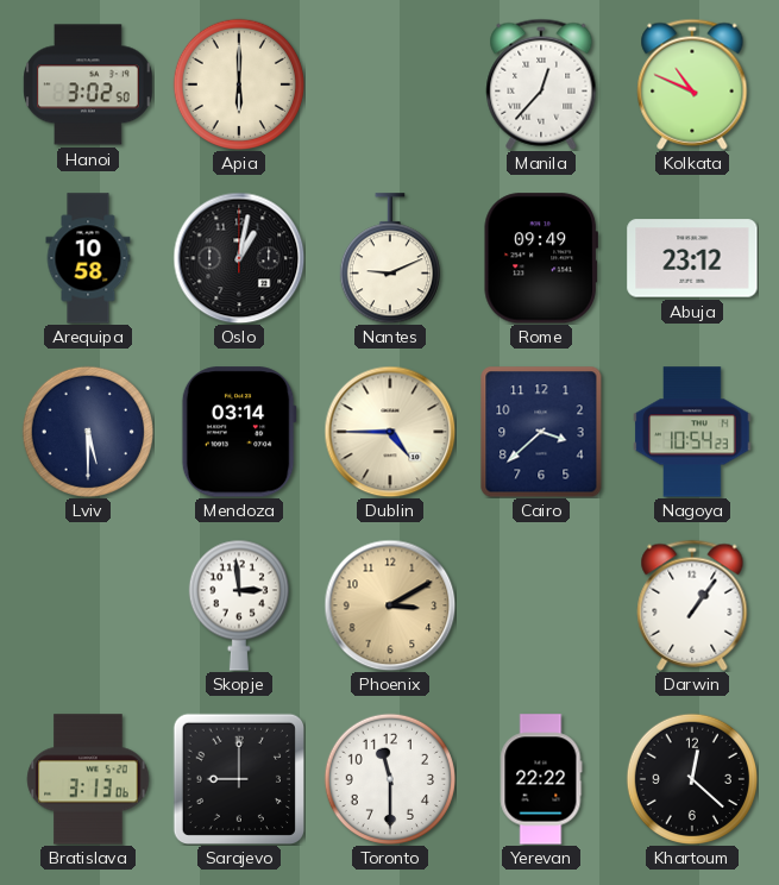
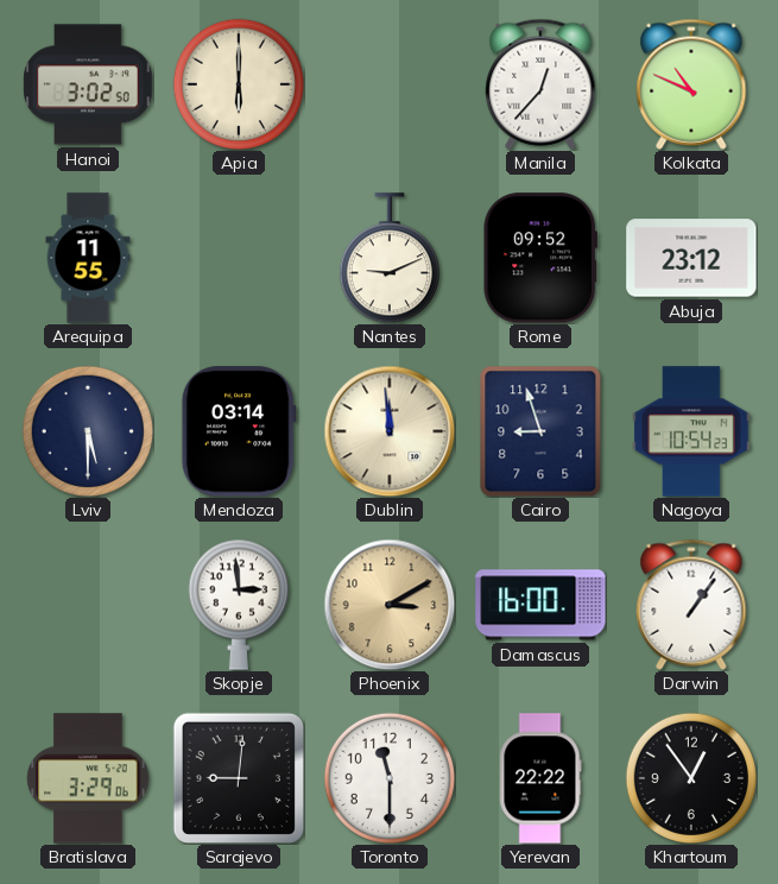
Arequipa: 10:58 -> 11:55
Oslo: 1:02 -> none
Rome: 09:49 -> 09:52
Dublin: 4:45 -> 11:59
Cairo: 3:38 -> 8:57
Damascus: none -> 16:00
Bratislava: 3:13 -> 3:29
Sarajevo: 9:00 -> 9:01
Khartoum: 12:22 -> 12:54
